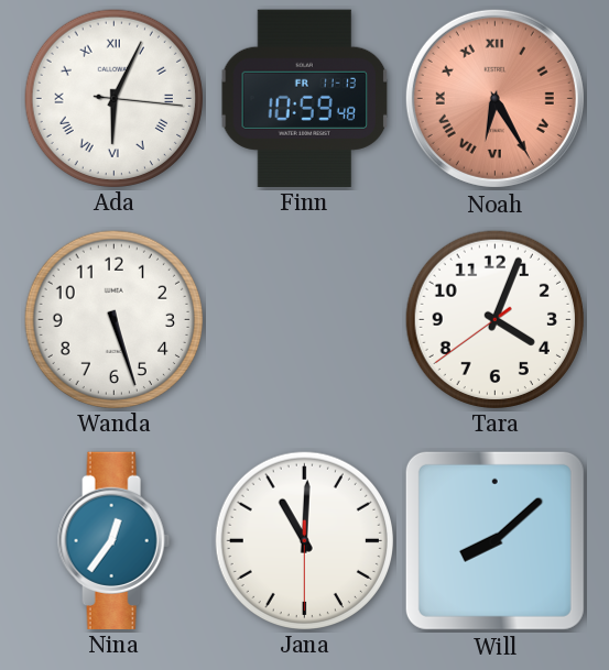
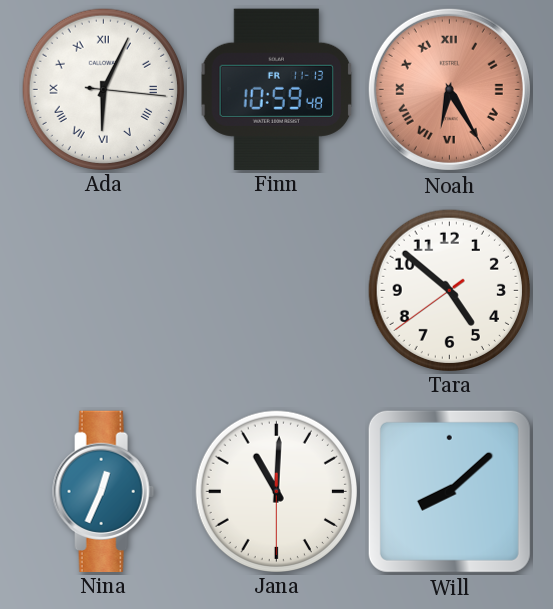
Wanda: 5:27 -> none
Tara: 4:03 -> 4:51
Nina: 12:36 -> 12:34
